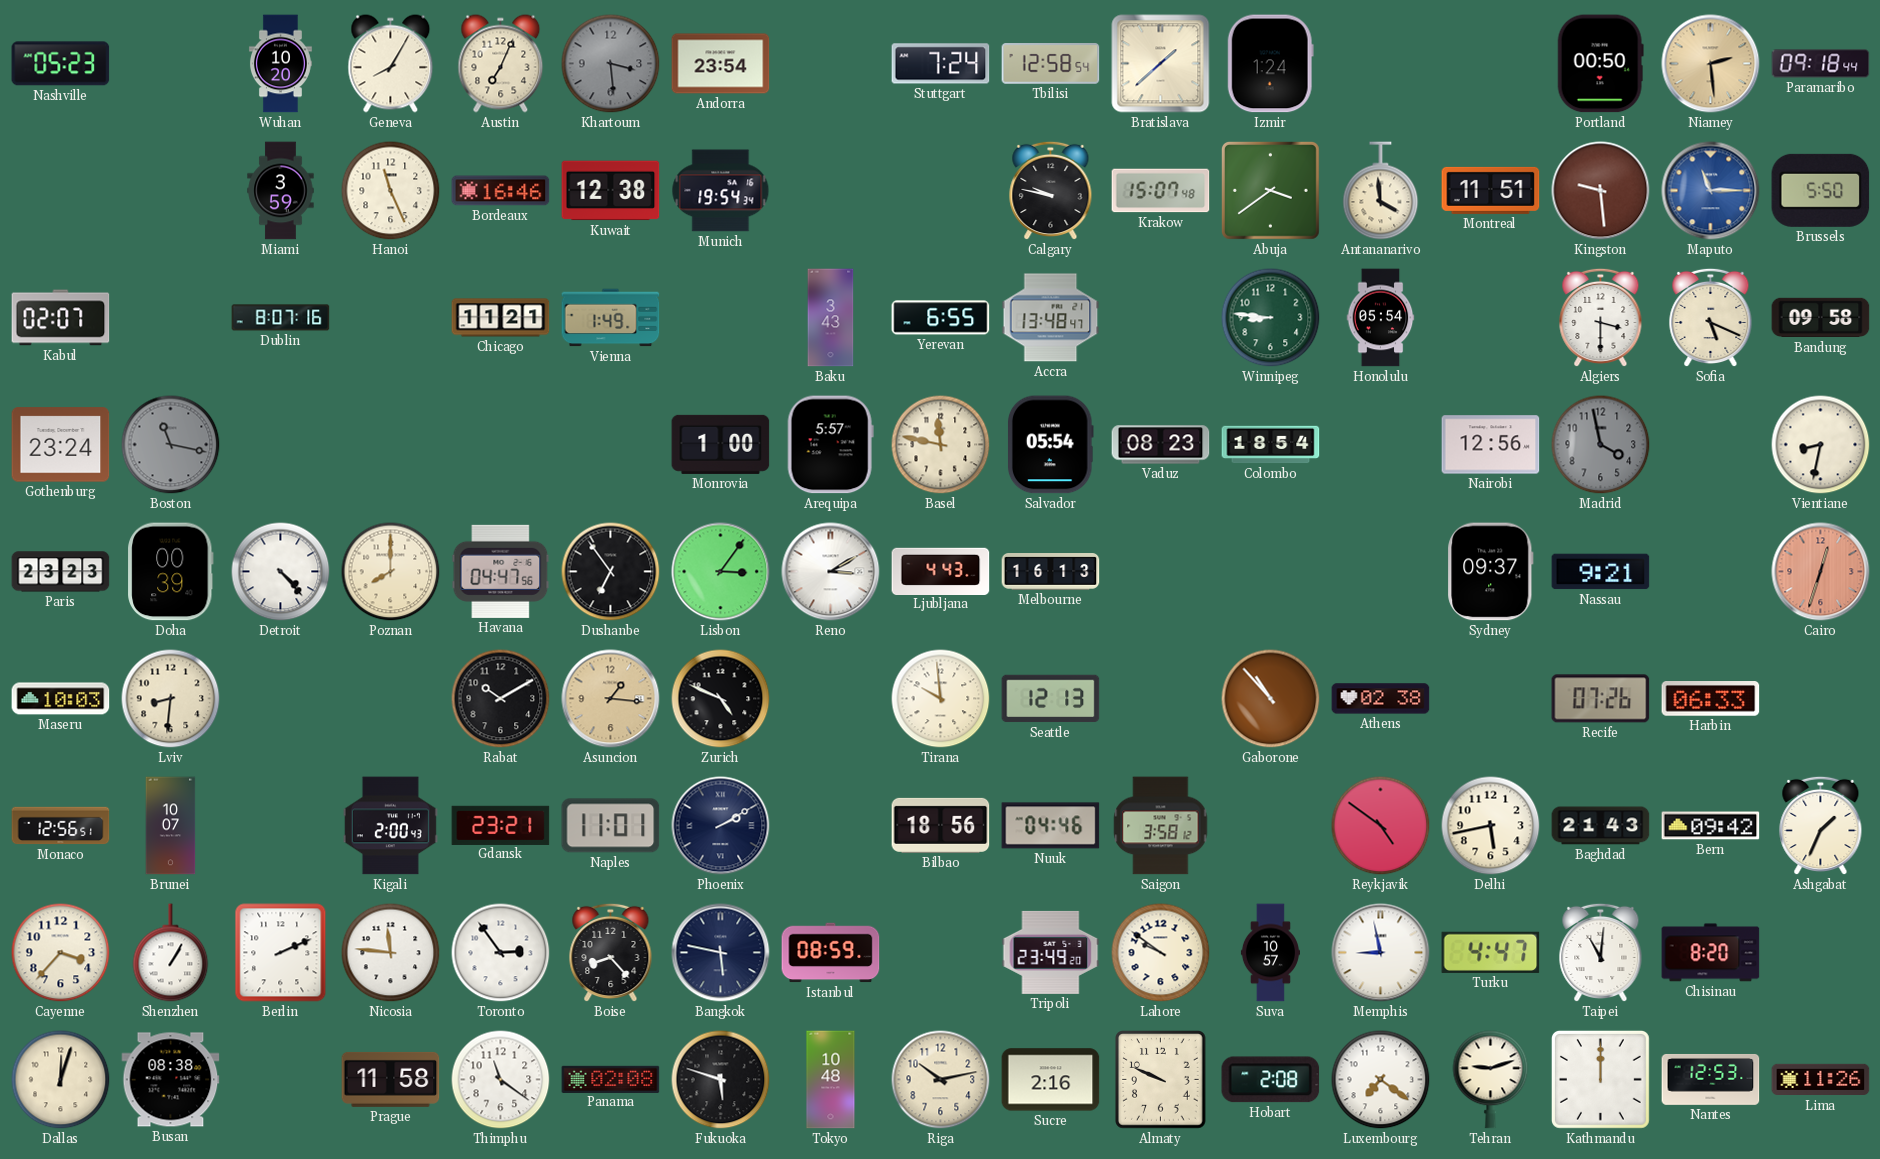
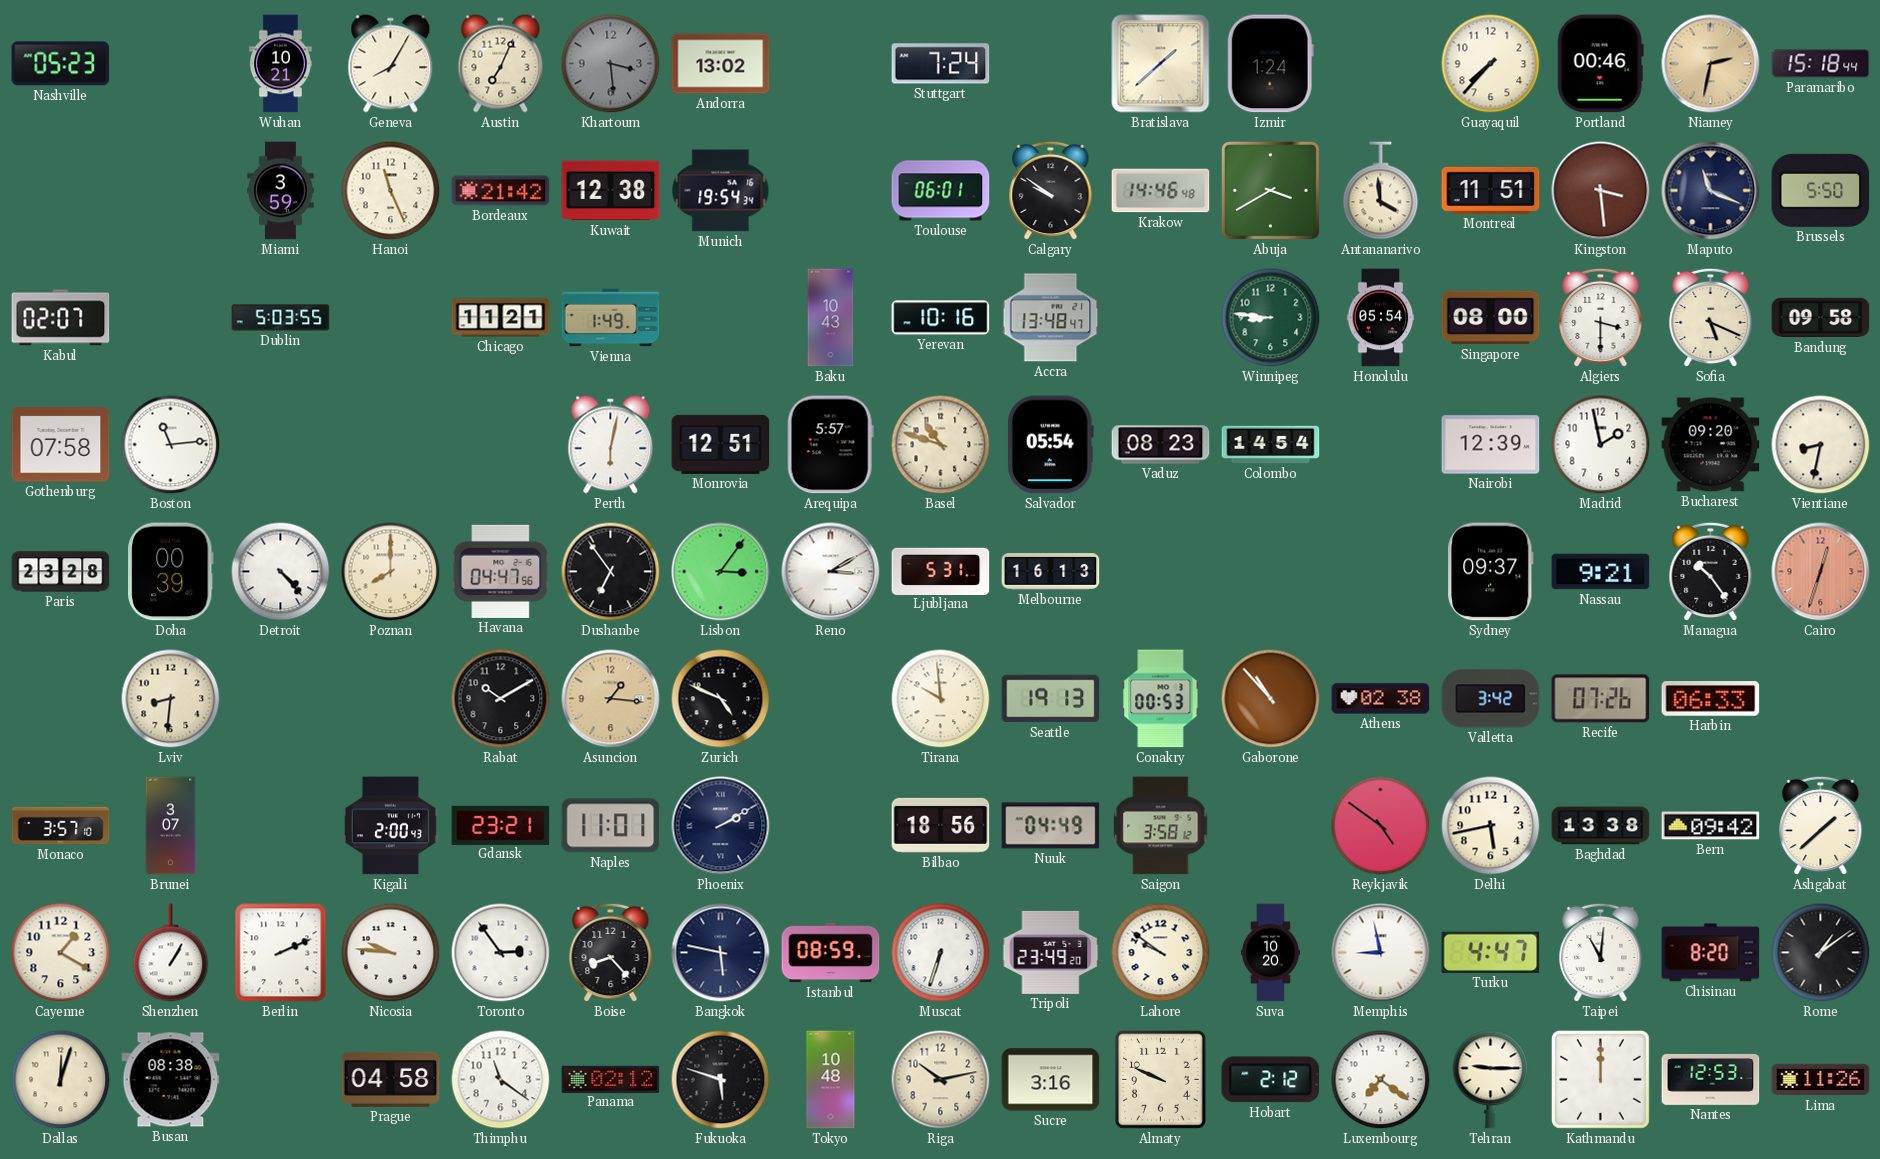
Wuhan: 10:20 -> 10:21
Andorra: 23:54 -> 13:02
Tbilisi: 12:58 -> none
Guayaquil: none -> 7:37
Portland: 00:50 -> 00:46
Niamey: 2:29 -> 2:32
Paramaribo: 09:18 -> 15:18
Bordeaux: 16:46 -> 21:42
Toulouse: none -> 06:01
Calgary: 9:47 -> 9:51
Krakow: 15:07 -> 14:46
Abuja: 3:39 -> 3:40
Kingston: 9:29 -> 3:29
Maputo: 11:15 -> 11:19
Maputo dial: blue -> navy
Dublin: 8:07 -> 5:03
Baku: 3:43 -> 10:43
Yerevan: 6:55 -> 10:16
Singapore: none -> 08:00
Gothenburg: 23:24 -> 07:58
Boston: 11:17 -> 11:14
Boston dial: grey -> white
Perth: none -> 6:02
Monrovia: 1:00 -> 12:51
Basel: 11:47 -> 10:48
Colombo: 18:54 -> 14:54
Nairobi: 12:56 -> 12:39
Madrid: 3:58 -> 1:58
Madrid dial: grey -> white
Bucharest: none -> 09:20
Paris: 23:23 -> 23:28
Ljubljana: 4:43 -> 5:31
Managua: none -> 10:24
Maseru: 10:03 -> none
Seattle: 12:13 -> 19:13
Conakry: none -> 00:53
Valletta: none -> 3:42
Monaco: 12:56 -> 3:57
Brunei: 10:07 -> 3:07
Nuuk: 04:46 -> 04:49
Baghdad: 21:43 -> 13:38
Ashgabat: 1:34 -> 1:38
Cayenne: 3:37 -> 1:20
Nicosia: 11:46 -> 9:46
Muscat: none -> 6:33
Suva: 10:57 -> 10:20
Rome: none -> 1:09
Prague: 11:58 -> 04:58
Panama: 02:08 -> 02:12
Sucre: 2:16 -> 3:16
Hobart: 2:08 -> 2:12
Tehran: 9:12 -> 9:15
